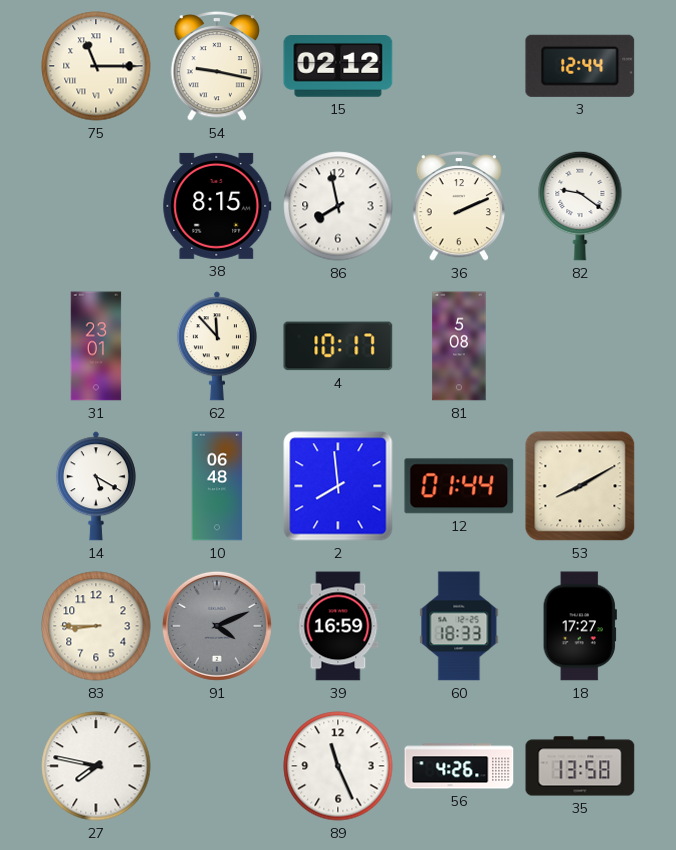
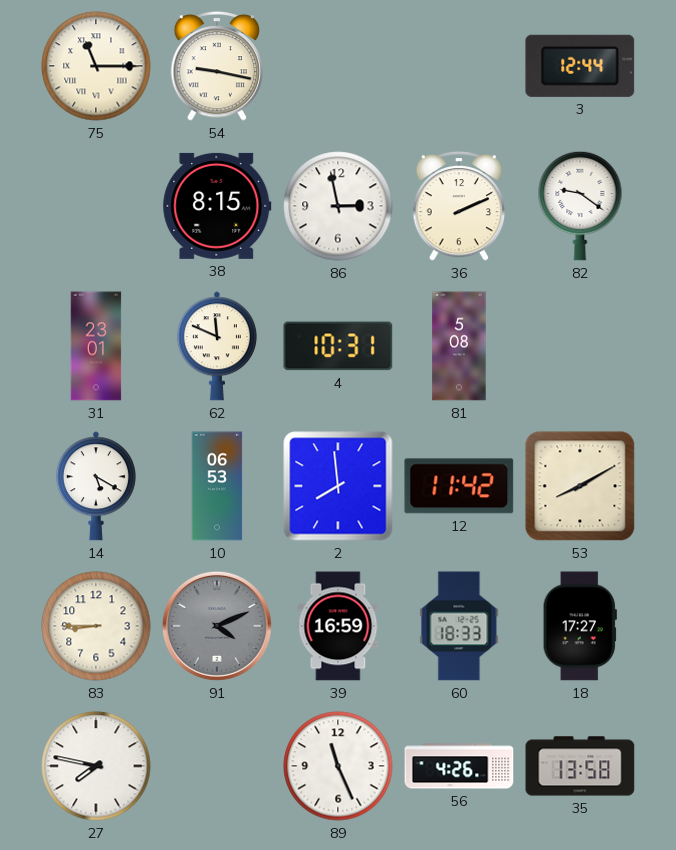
15: 02:12 -> none
86: 7:58 -> 2:58
62: 11:53 -> 11:49
4: 10:17 -> 10:31
10: 06:48 -> 06:53
12: 01:44 -> 11:42
